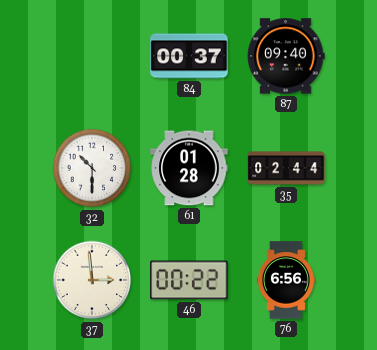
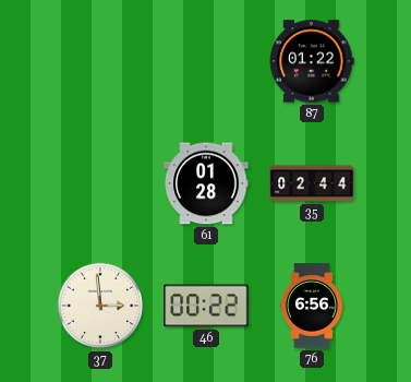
84: 00:37 -> none
87: 09:40 -> 01:22
32: 10:30 -> none
